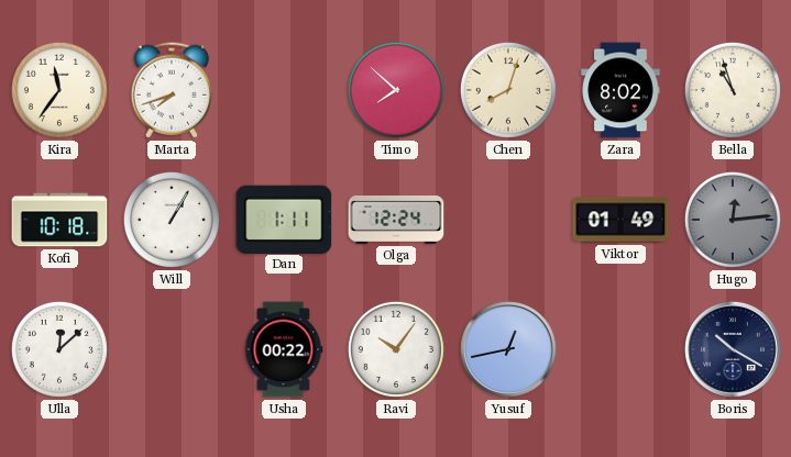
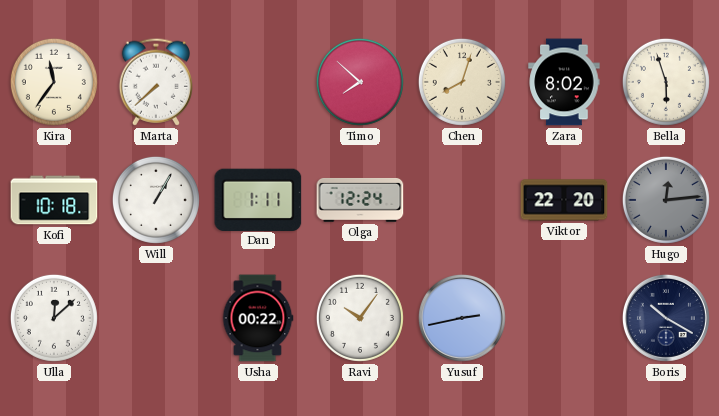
Marta: 7:42 -> 7:38
Bella: 10:57 -> 5:57
Viktor: 01:49 -> 22:20
Yusuf: 12:43 -> 2:43
